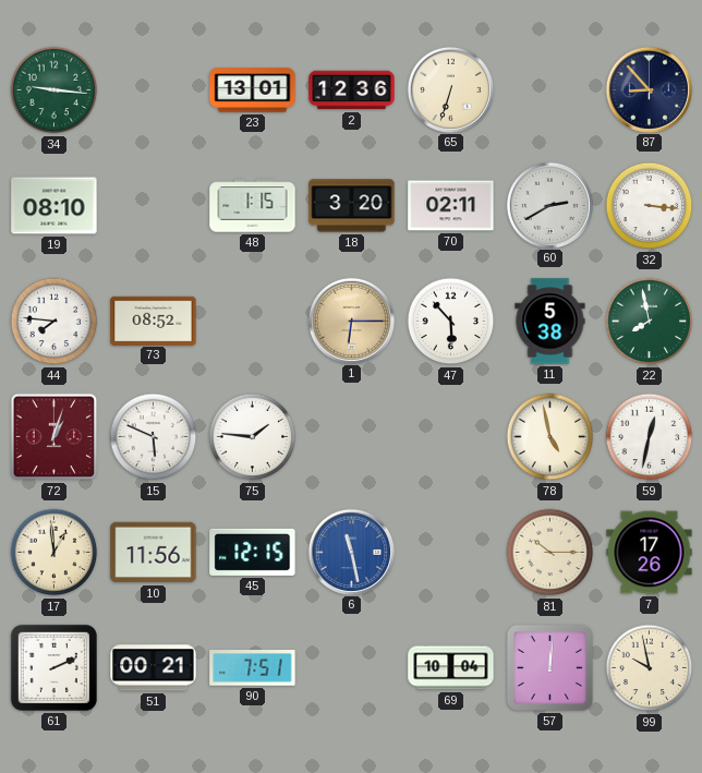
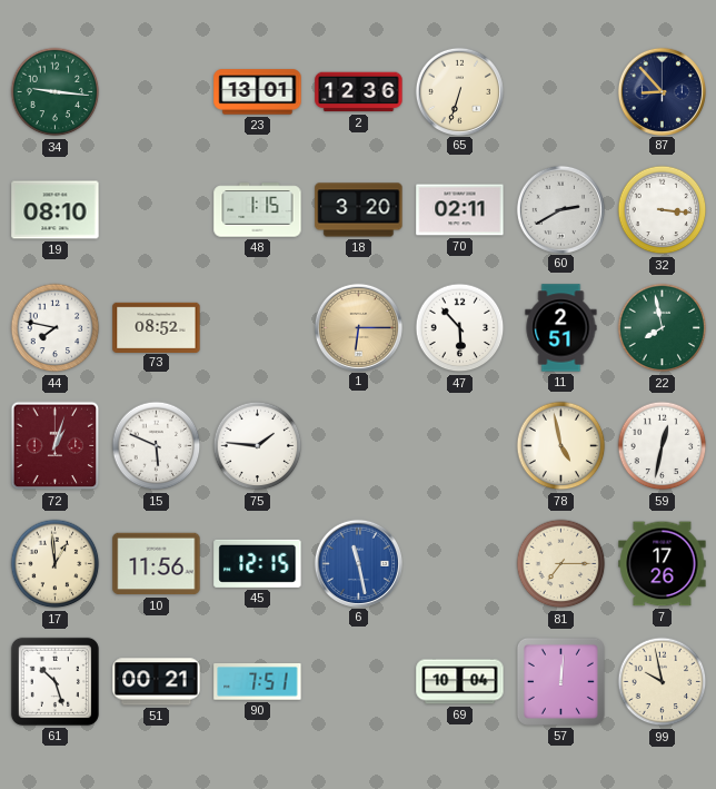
44: 7:46 -> 7:47
11: 5:38 -> 2:51
81: 10:15 -> 7:15
61: 2:11 -> 10:27
